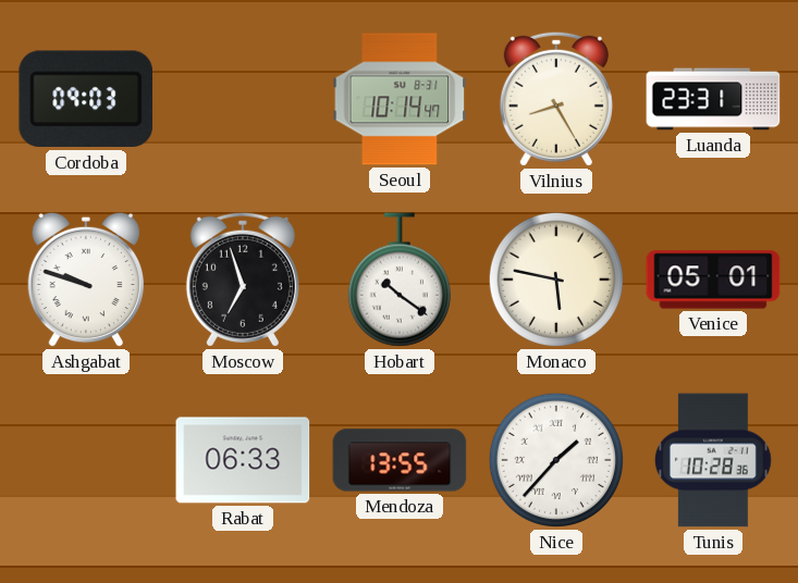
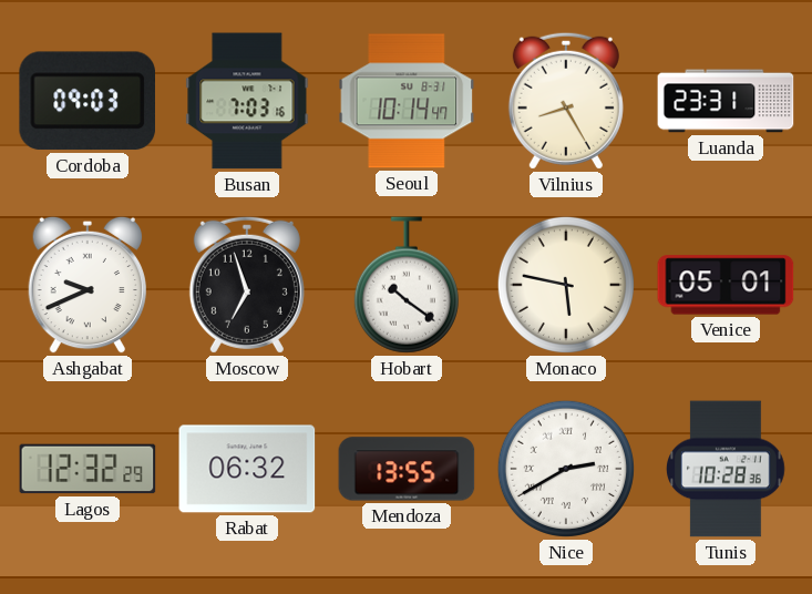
Busan: none -> 7:03
Ashgabat: 9:48 -> 9:41
Lagos: none -> 12:32
Rabat: 06:33 -> 06:32
Nice: 1:37 -> 2:40
